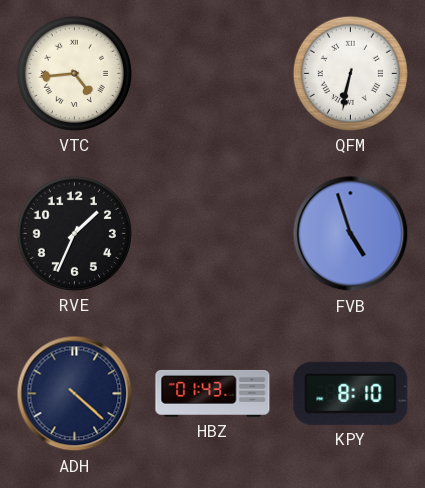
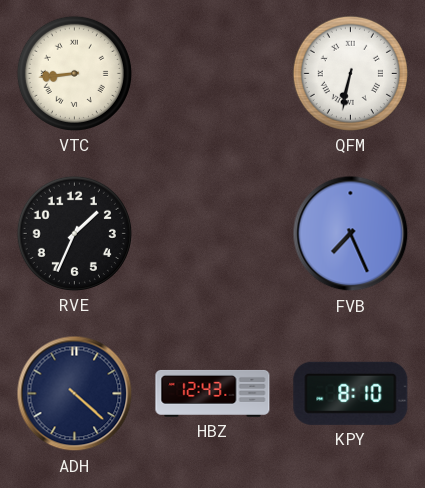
VTC: 4:44 -> 8:44
FVB: 4:57 -> 7:26
HBZ: 01:43 -> 12:43
